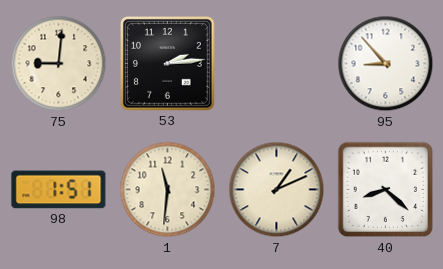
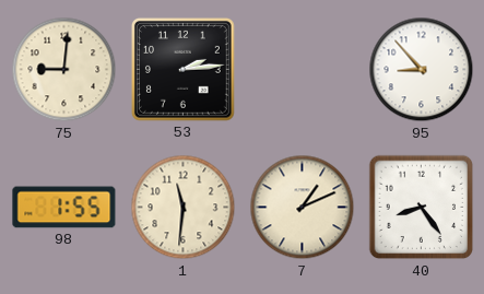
98: 1:51 -> 1:55
40: 8:22 -> 8:24
